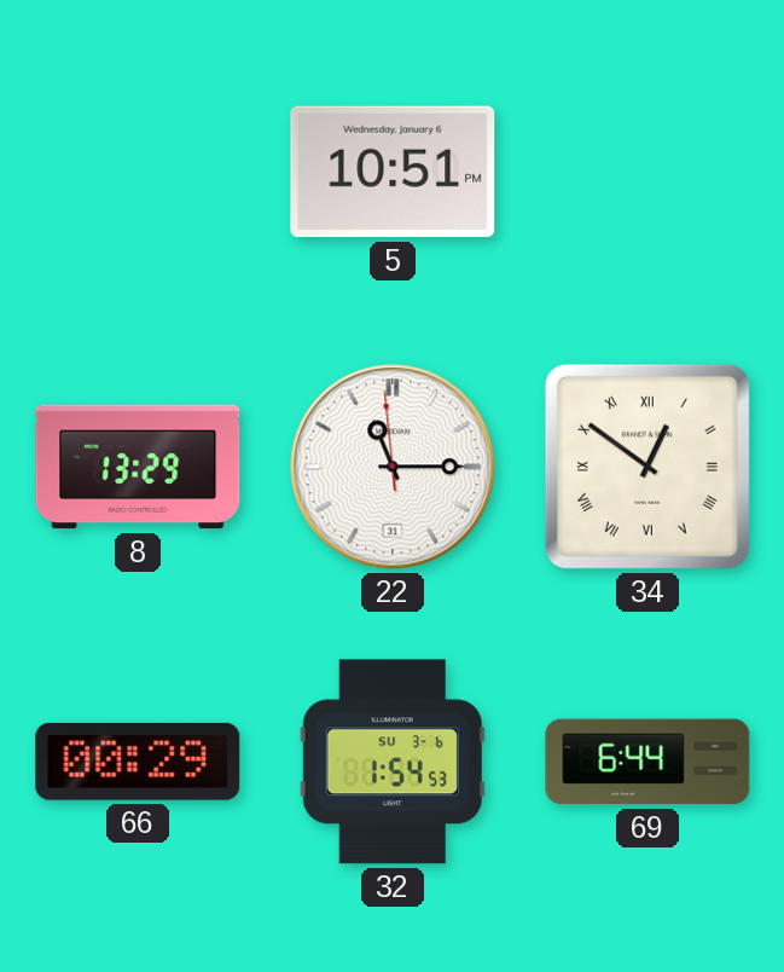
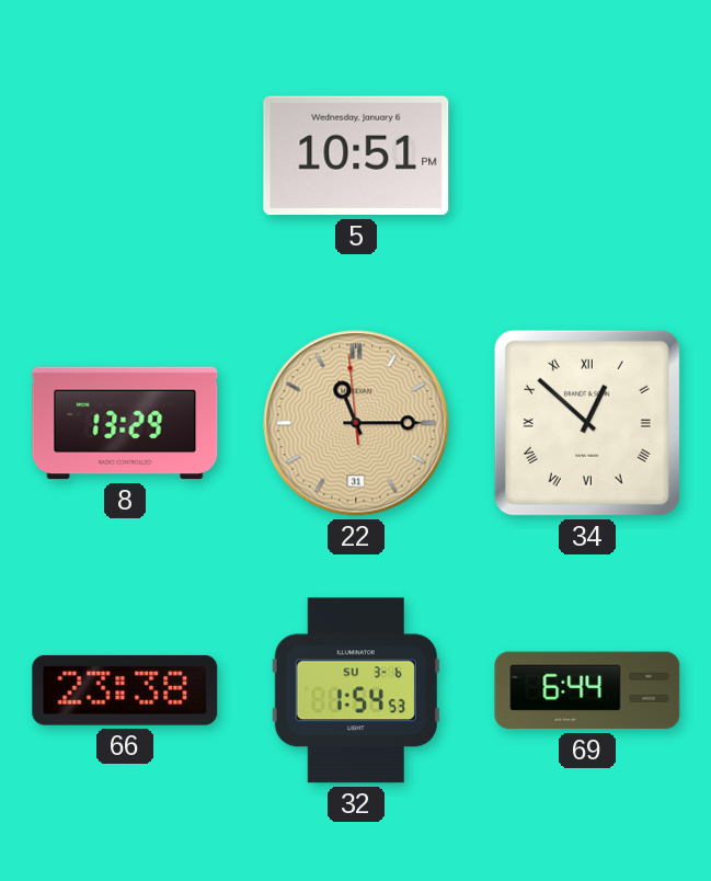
22 dial: white -> champagne
34: 12:51 -> 12:52
66: 00:29 -> 23:38
